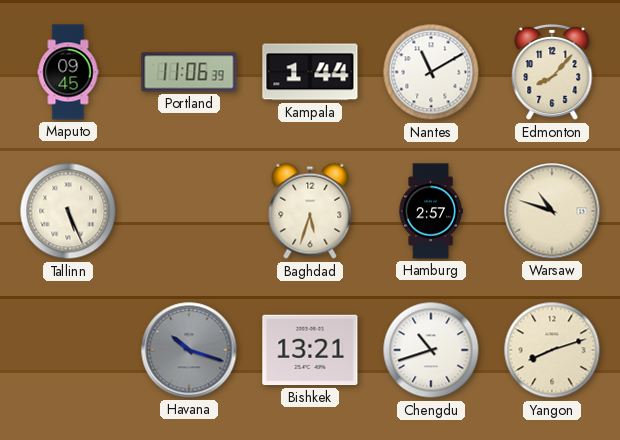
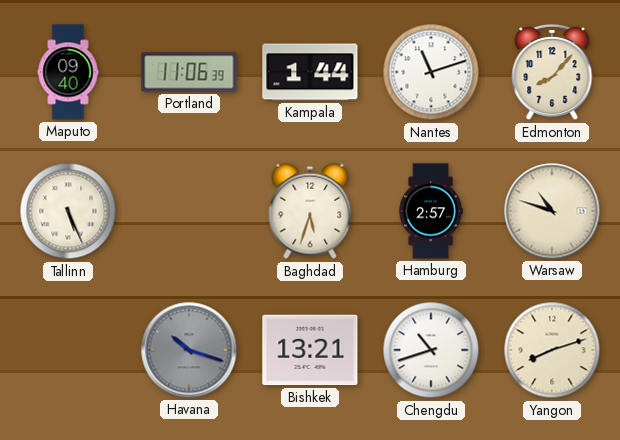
Maputo: 09:45 -> 09:40
Nantes: 11:10 -> 11:12
